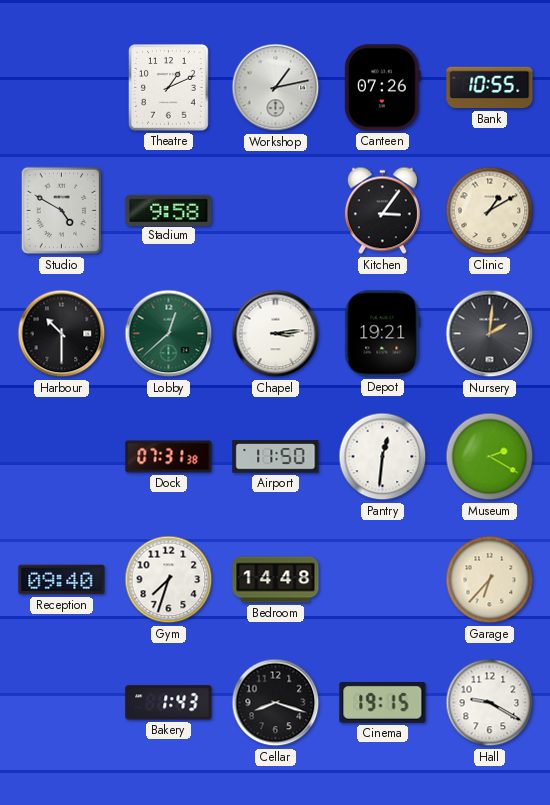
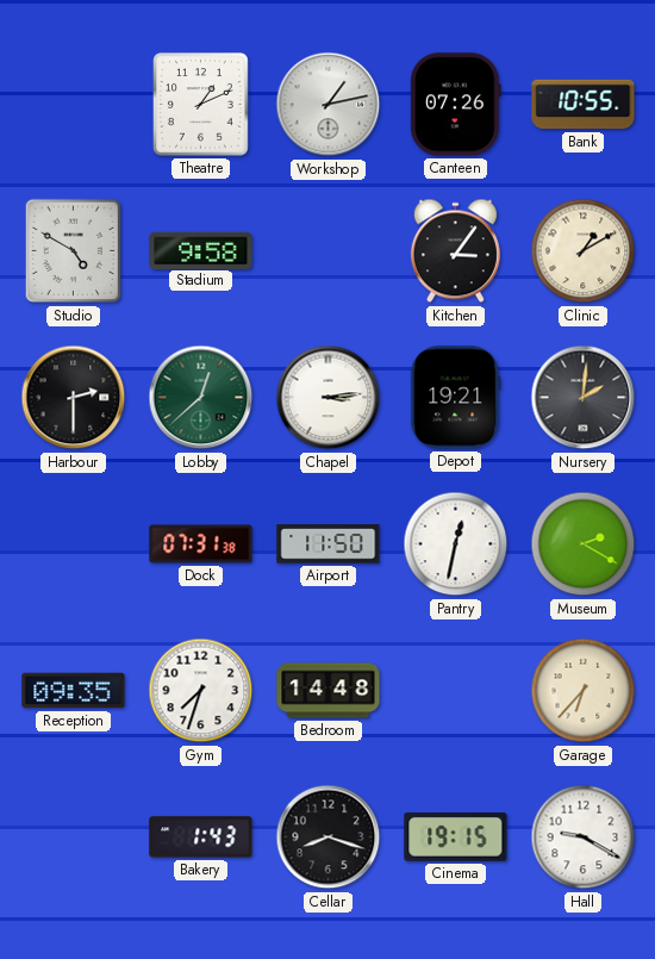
Harbour: 10:30 -> 2:30
Pantry: 12:31 -> 12:32
Reception: 09:40 -> 09:35
